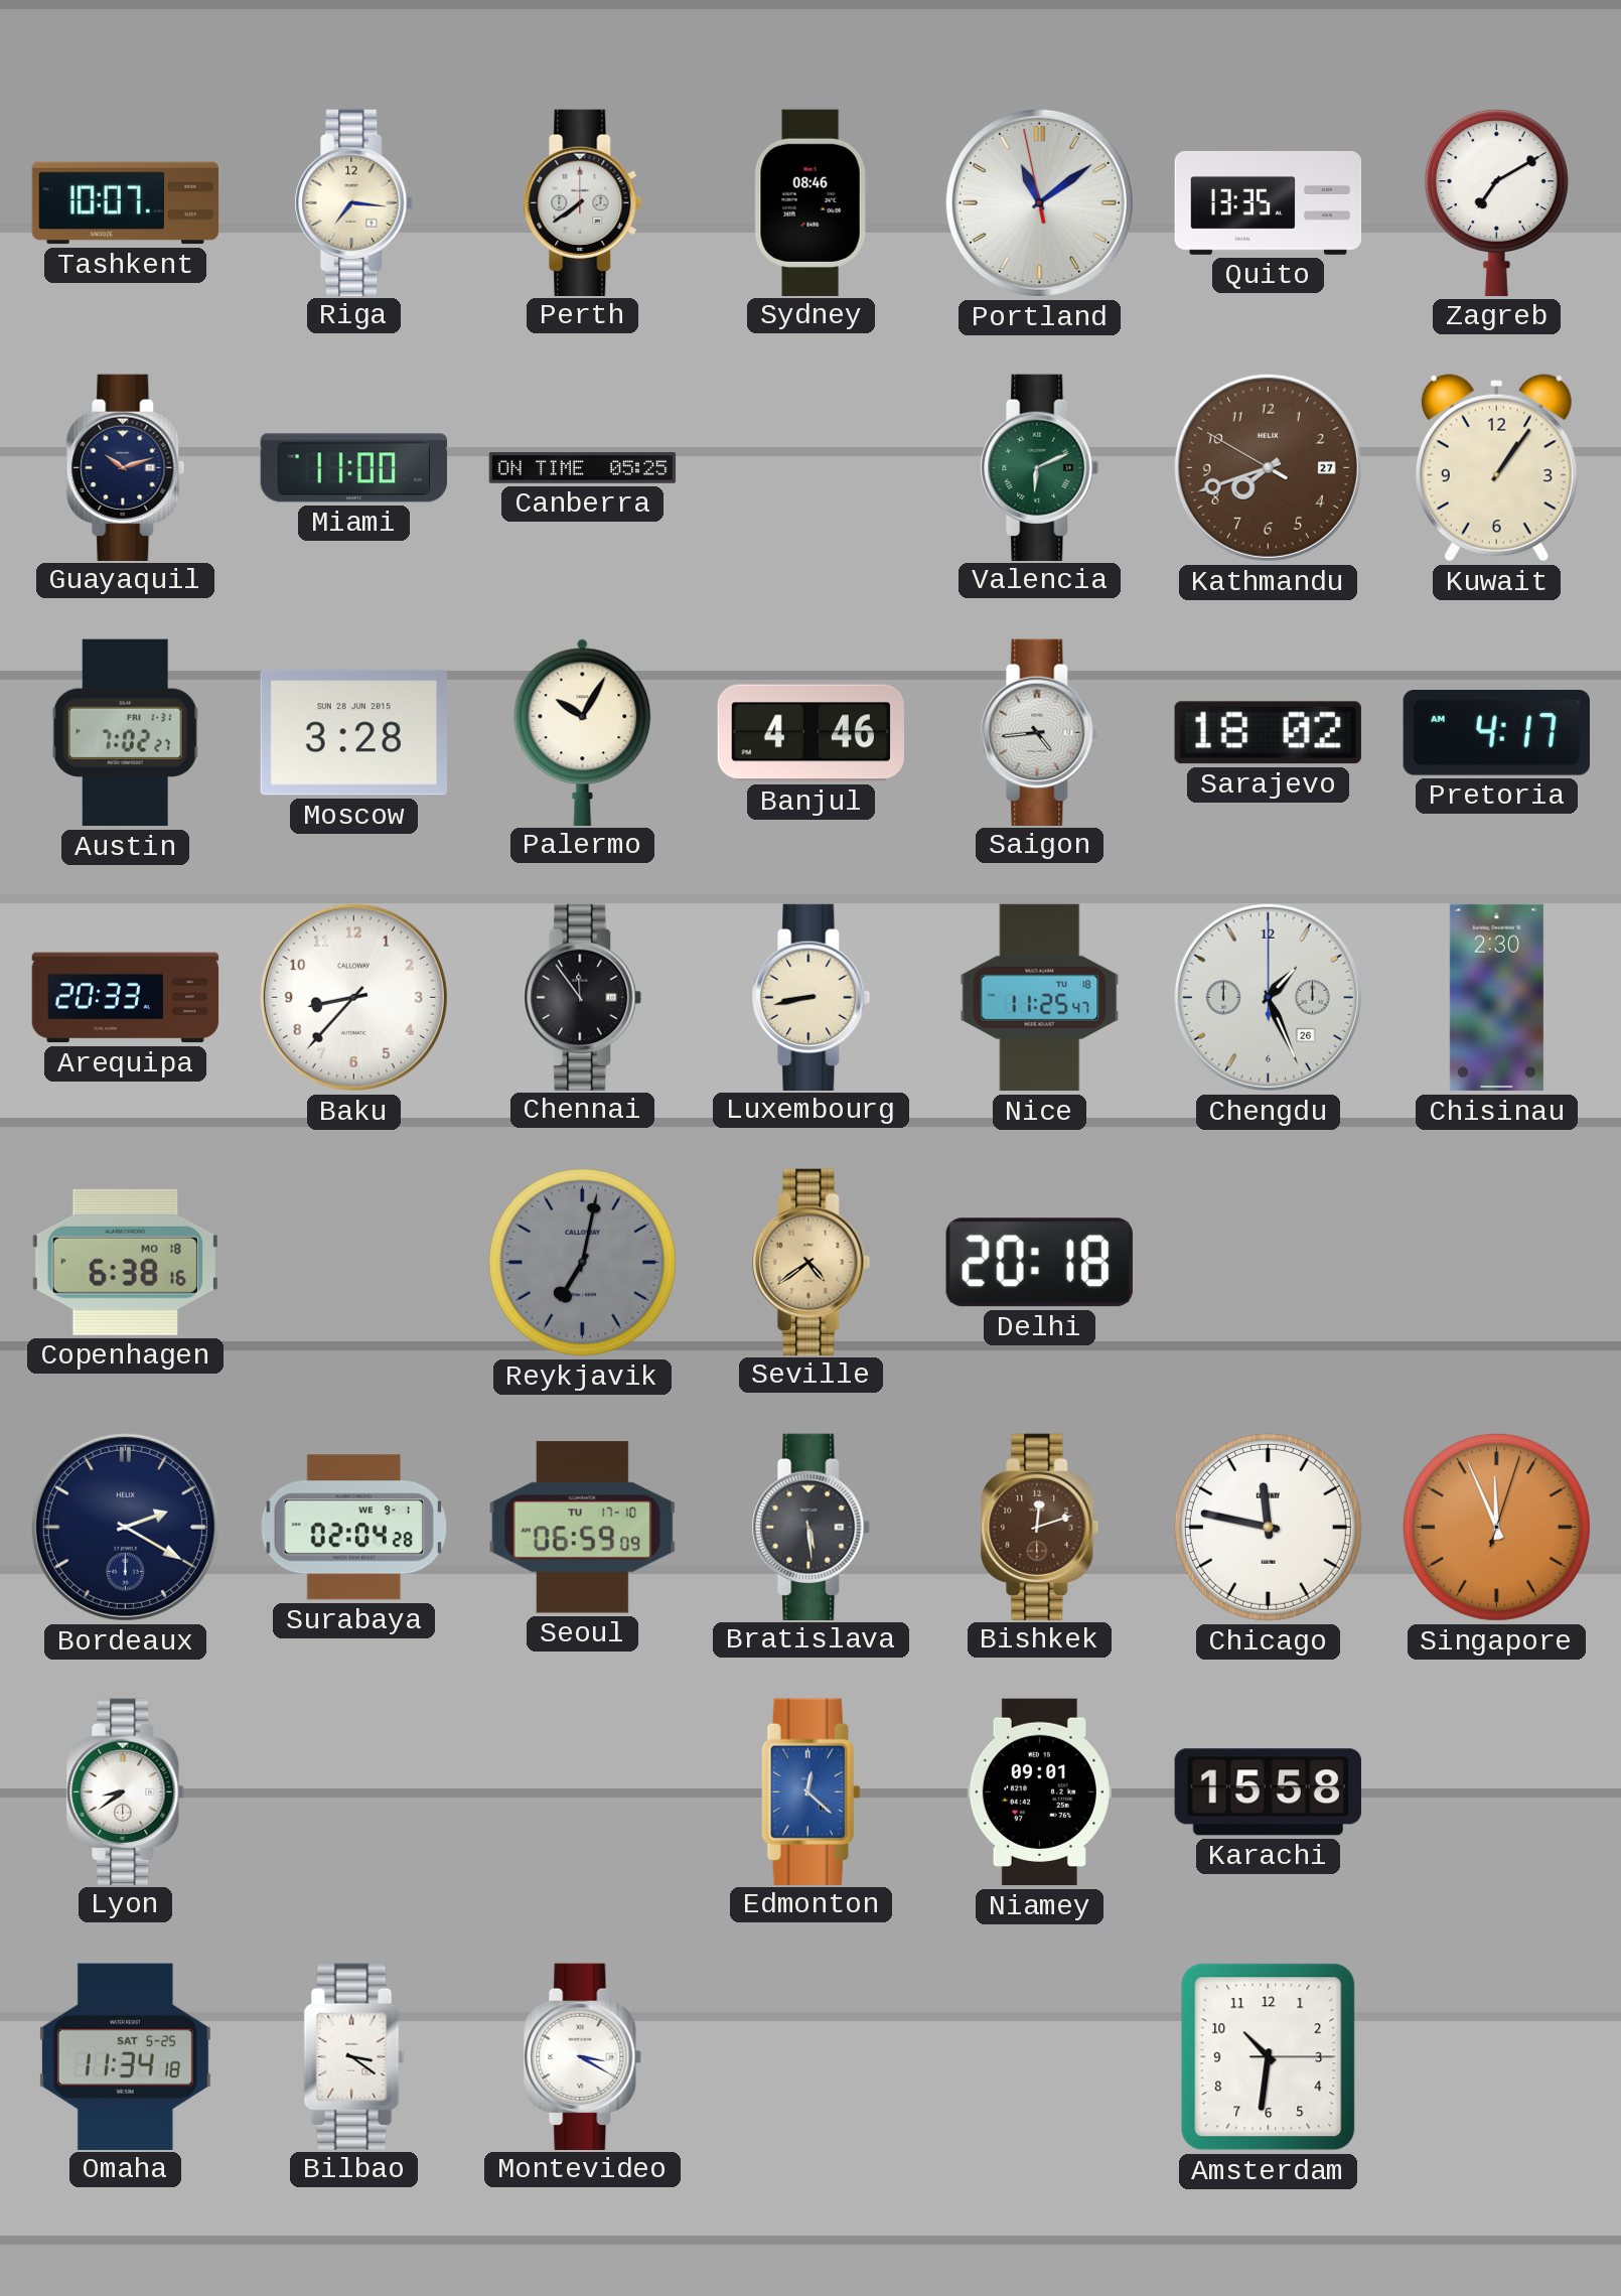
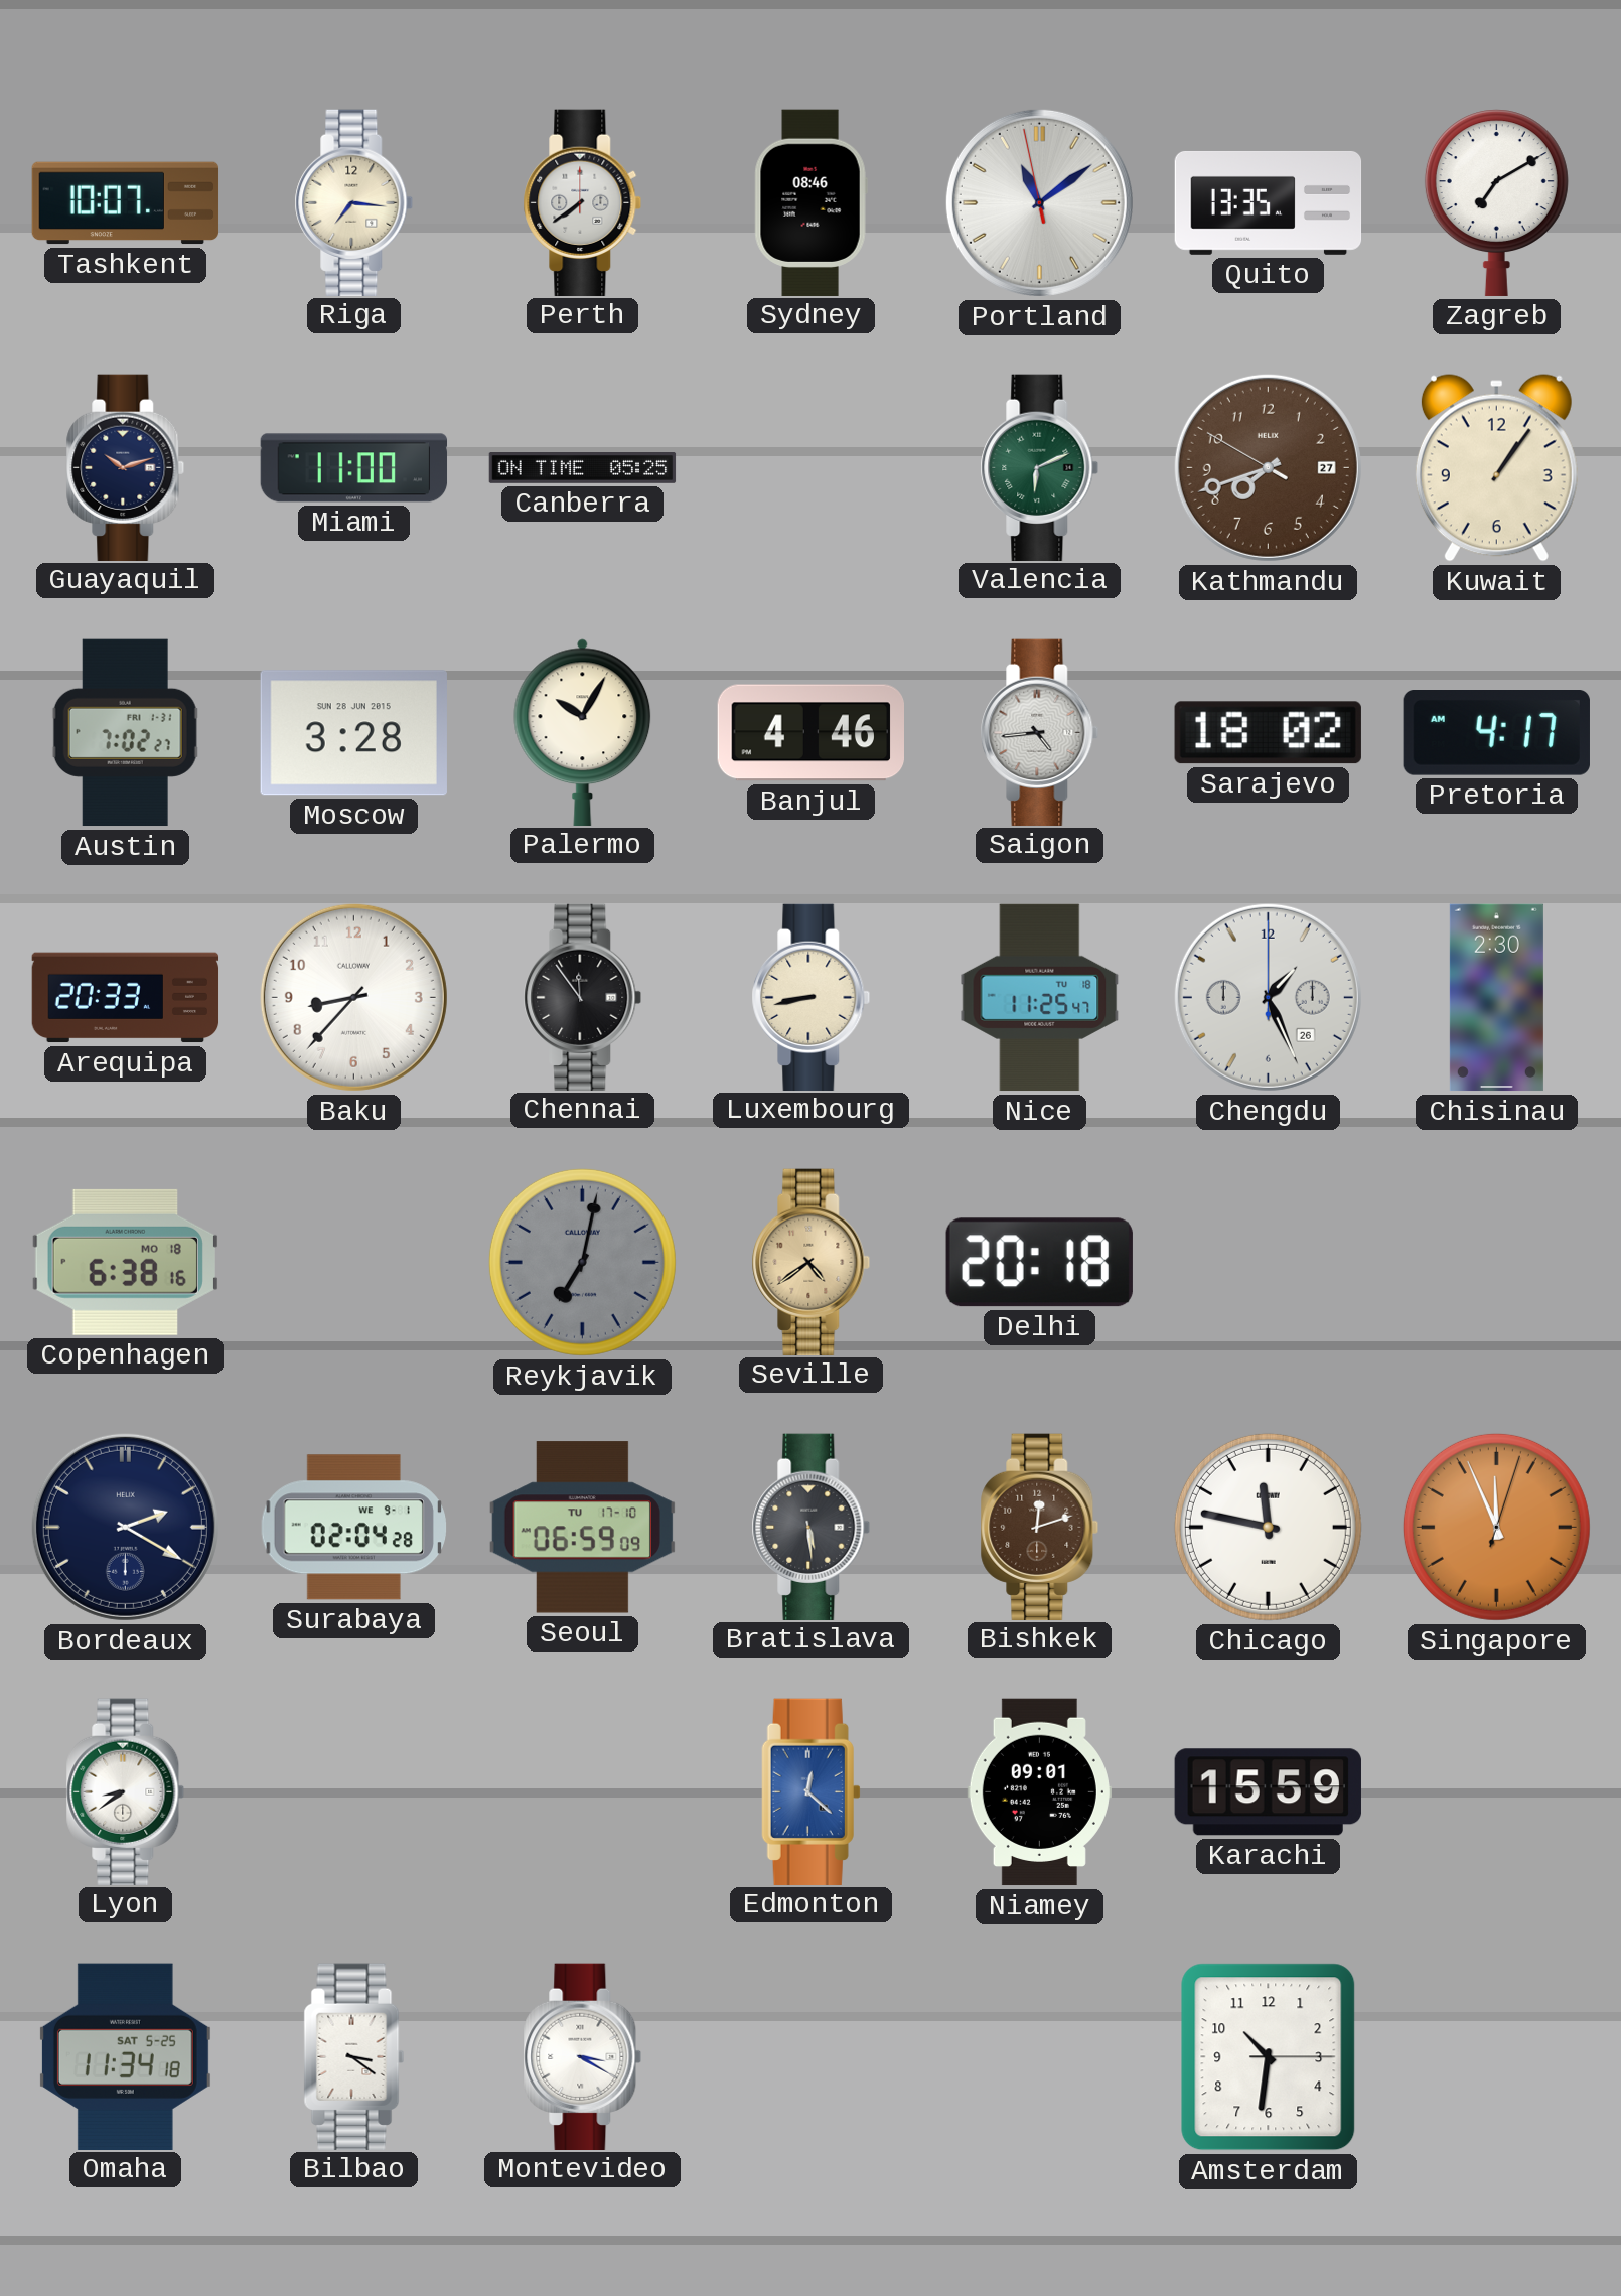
Karachi: 15:58 -> 15:59
